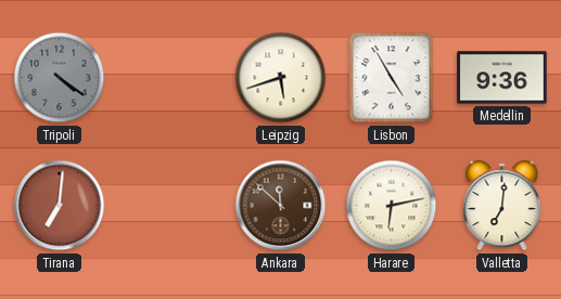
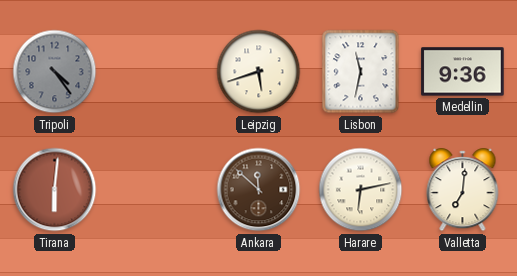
Tripoli: 4:21 -> 4:24
Lisbon: 4:55 -> 11:32
Tirana: 7:01 -> 6:01
